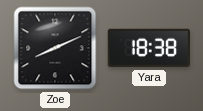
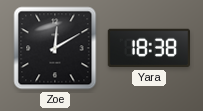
Zoe: 8:11 -> 12:10
